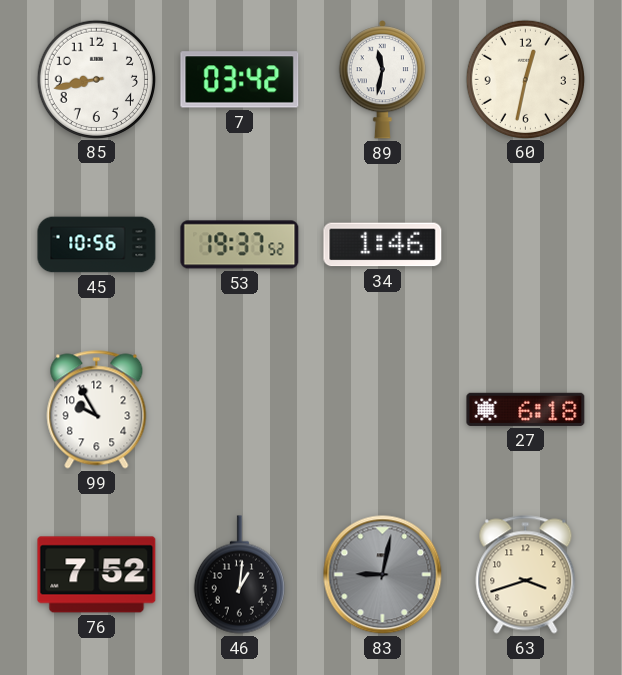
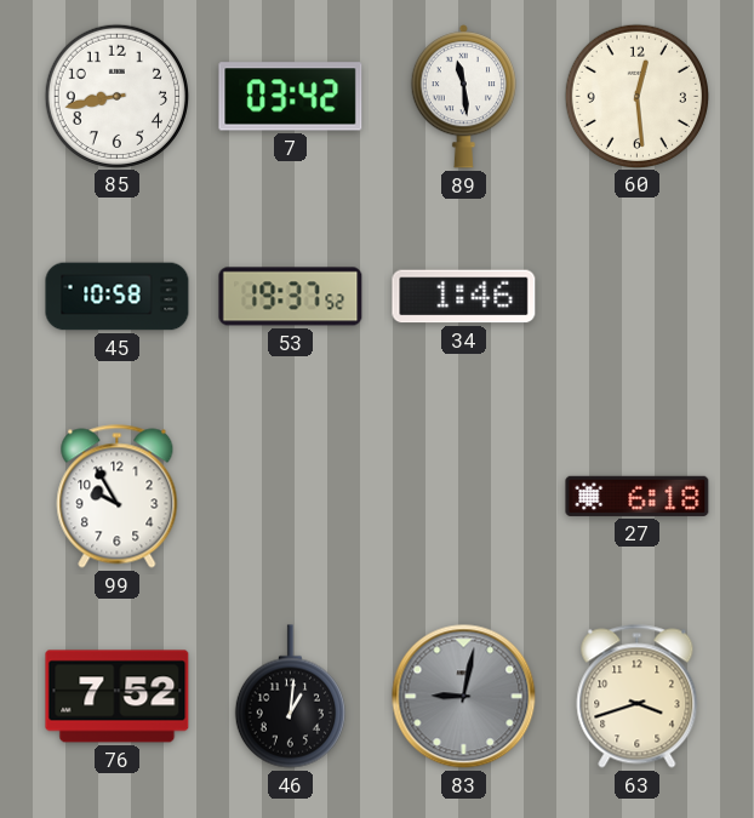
89: 11:32 -> 11:29
60: 12:32 -> 12:29
45: 10:56 -> 10:58
